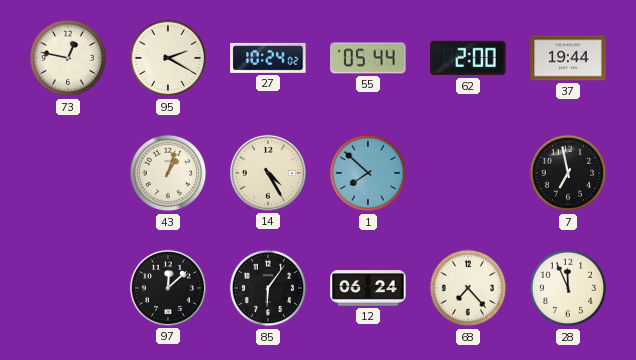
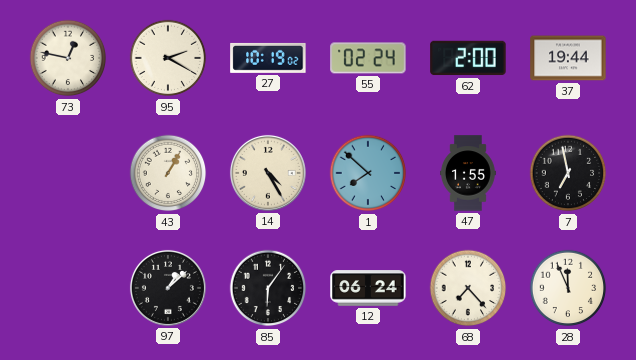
27: 10:24 -> 10:19
55: 05:44 -> 02:24
43: 1:03 -> 1:05
47: none -> 1:55
97: 12:08 -> 1:08
